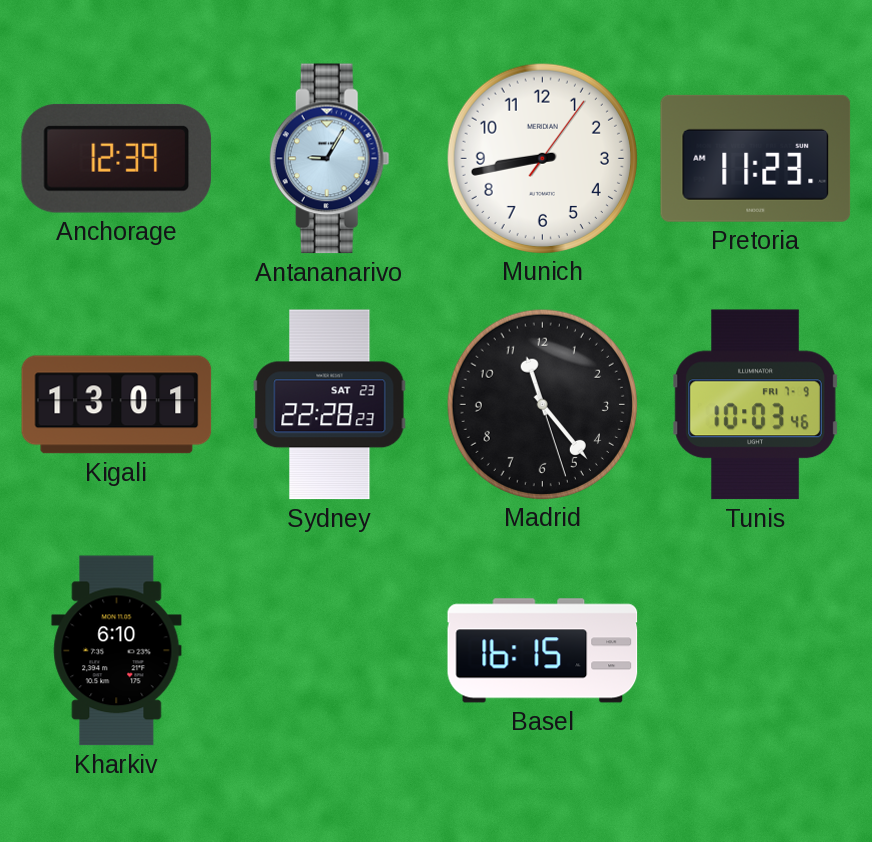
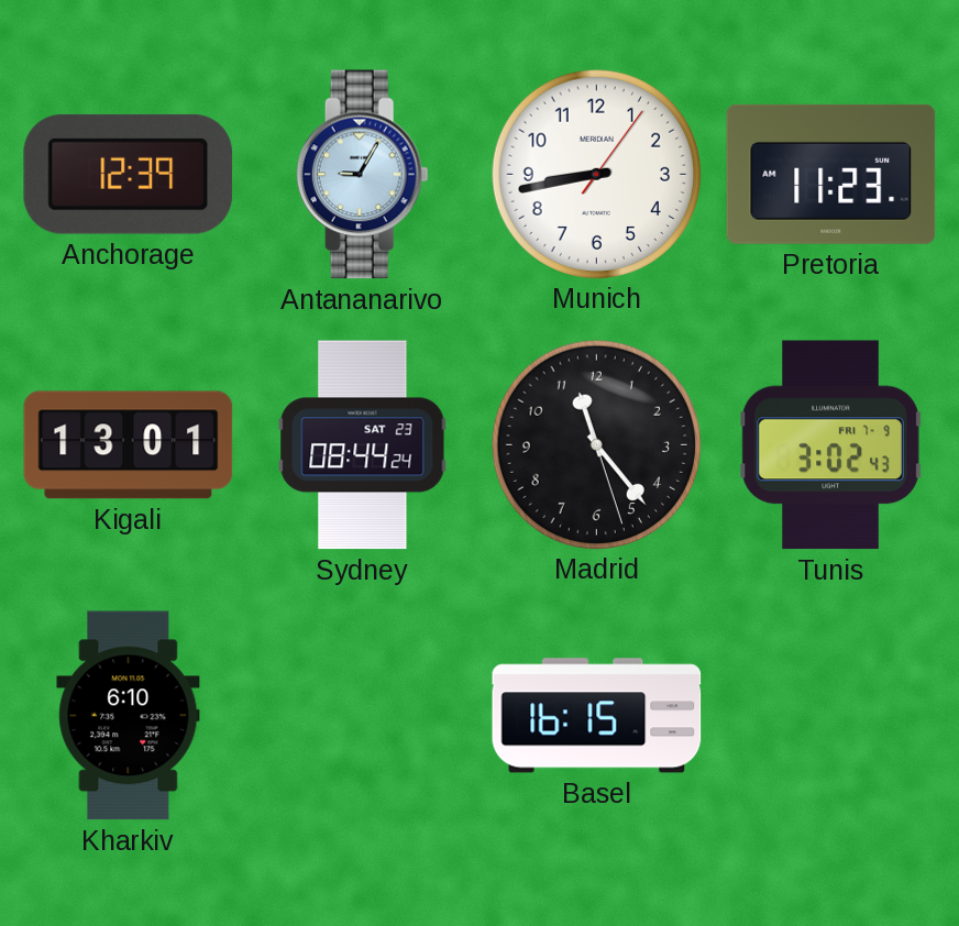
Sydney: 22:28 -> 08:44
Tunis: 10:03 -> 3:02
